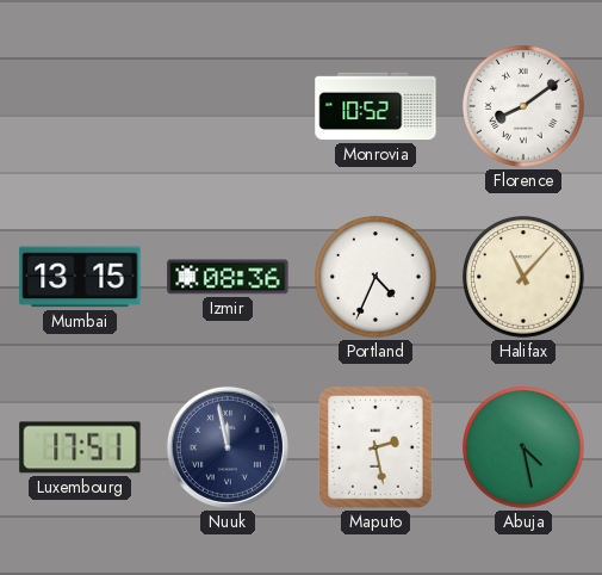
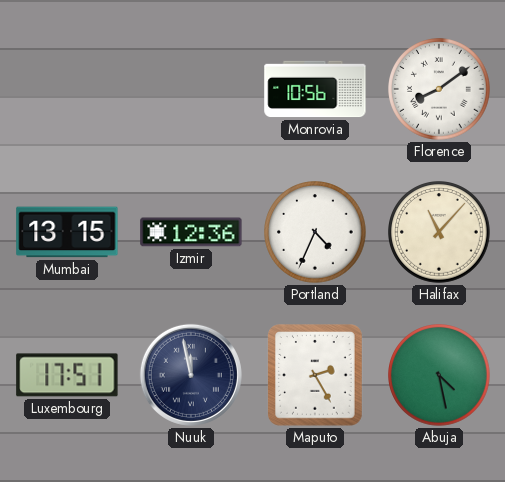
Monrovia: 10:52 -> 10:56
Izmir: 08:36 -> 12:36
Maputo: 2:28 -> 2:25
